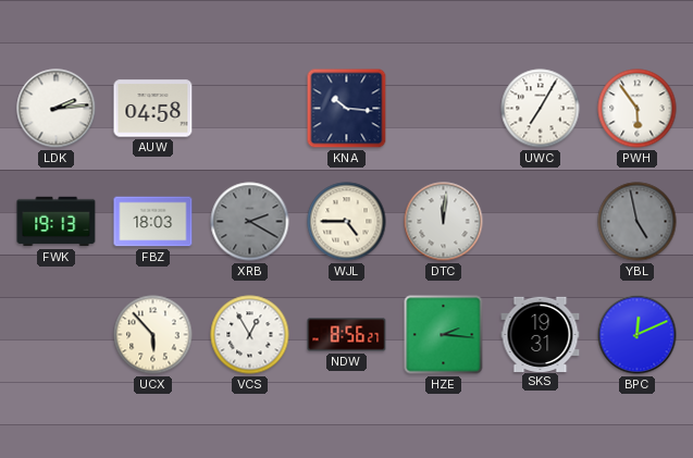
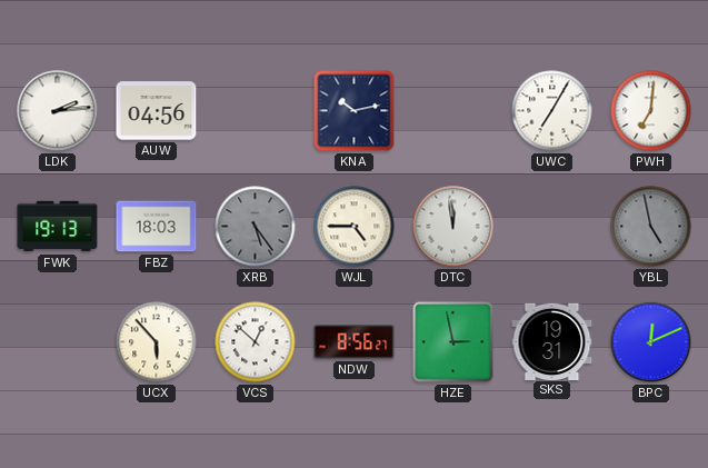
AUW: 04:58 -> 04:56
KNA: 10:16 -> 10:13
PWH: 5:54 -> 7:01
XRB: 2:20 -> 5:24
DTC: 12:01 -> 11:59
VCS: 12:55 -> 12:52
HZE: 2:16 -> 2:58
